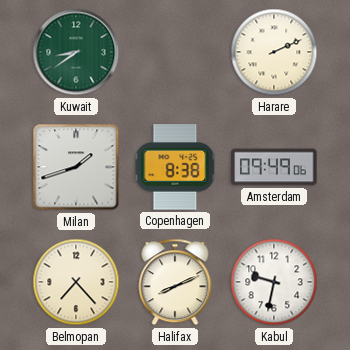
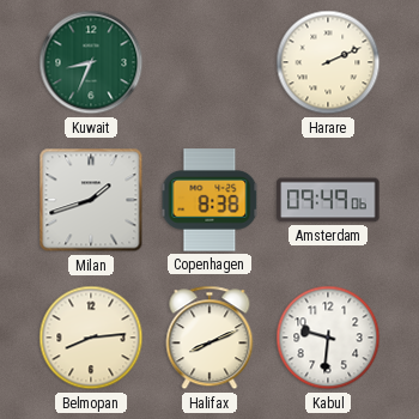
Kuwait: 8:39 -> 8:34
Belmopan: 7:23 -> 8:14
Kabul: 9:32 -> 9:31
